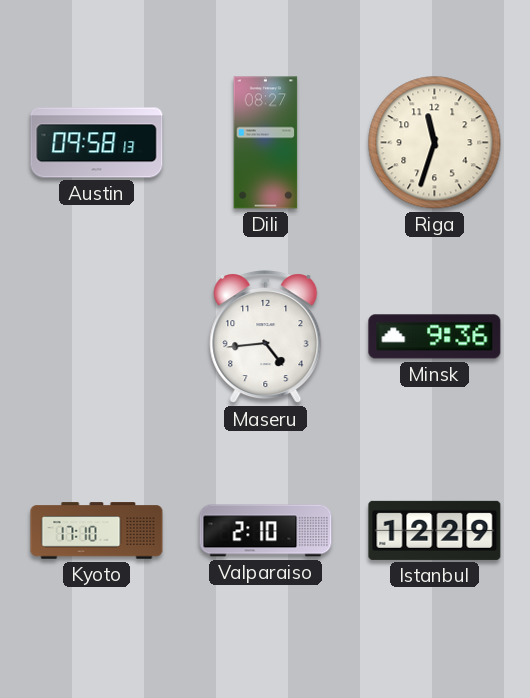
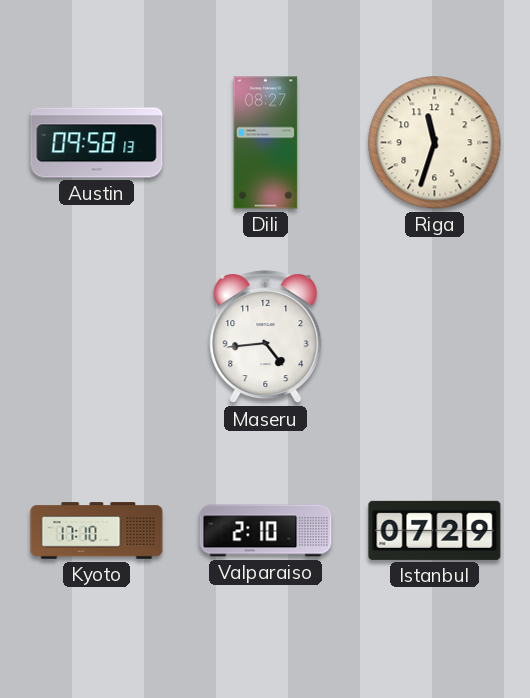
Minsk: 9:36 -> none
Istanbul: 12:29 -> 07:29
